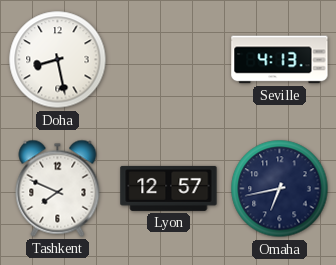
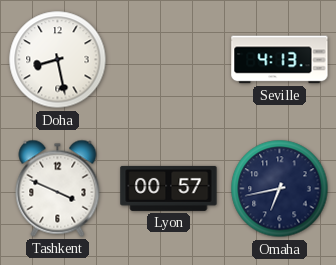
Tashkent: 7:49 -> 3:49
Lyon: 12:57 -> 00:57
